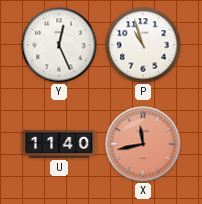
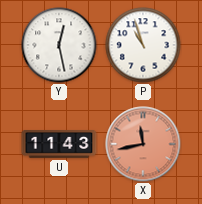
Y: 12:26 -> 12:28
U: 11:40 -> 11:43
